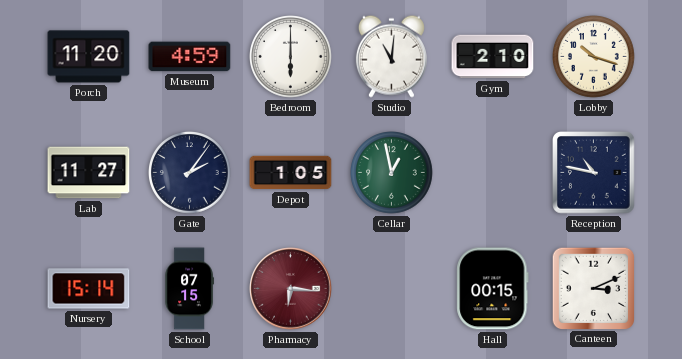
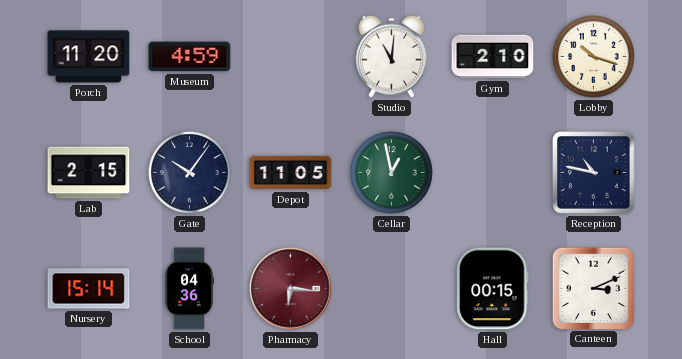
Bedroom: 6:00 -> none
Lab: 11:27 -> 2:15
Gate: 2:06 -> 10:06
Depot: 1:05 -> 11:05
School: 07:15 -> 04:36
